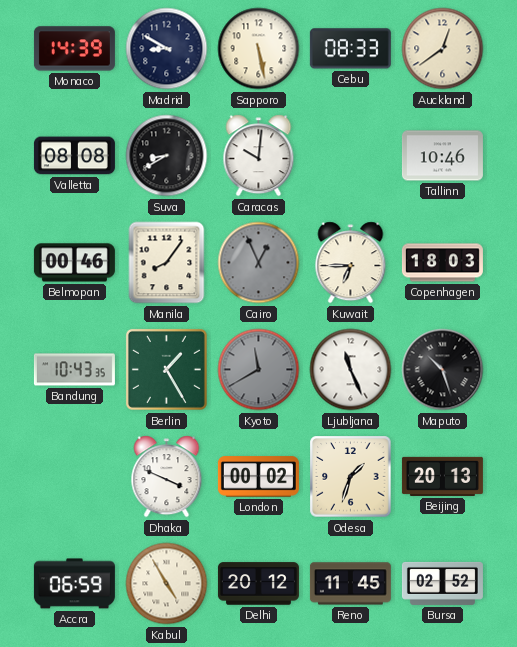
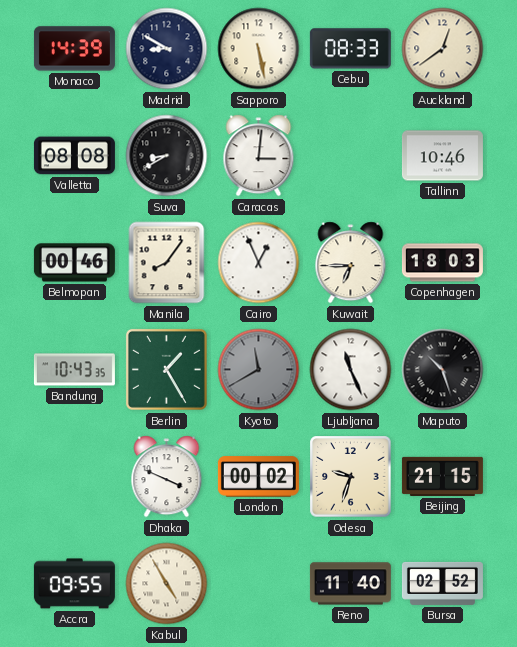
Caracas: 10:01 -> 3:01
Cairo dial: grey -> white
Odesa: 1:33 -> 9:33
Beijing: 20:13 -> 21:15
Accra: 06:59 -> 09:55
Delhi: 20:12 -> none
Reno: 11:45 -> 11:40
